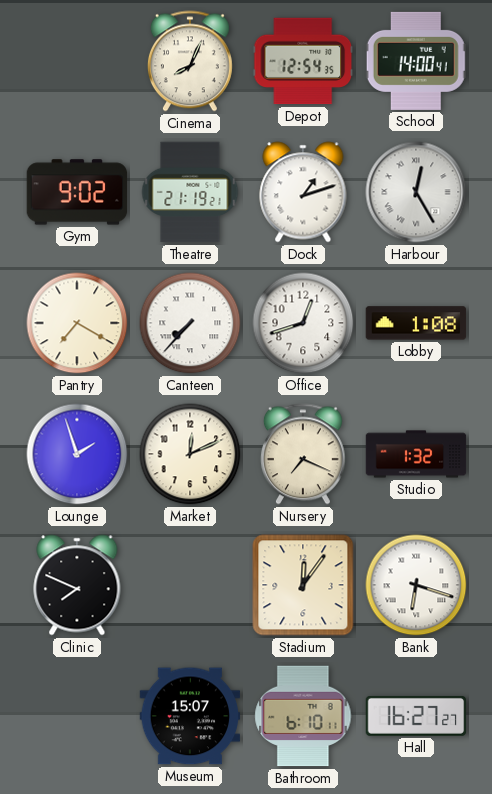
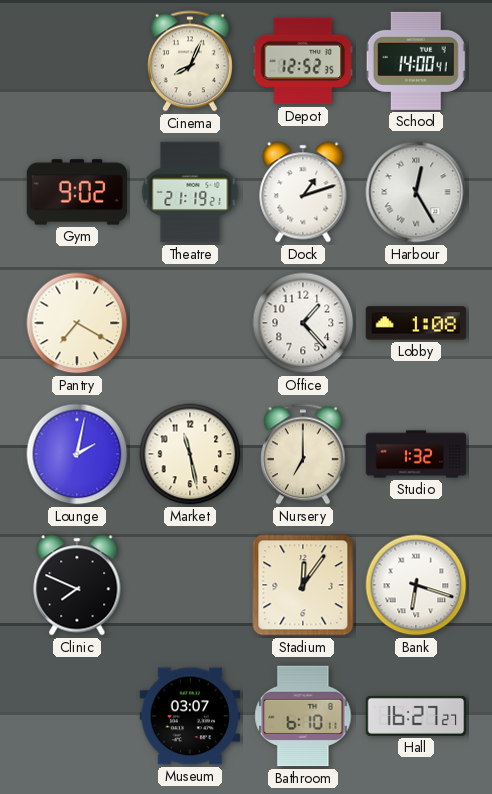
Depot: 12:54 -> 12:52
Canteen: 7:37 -> none
Office: 12:42 -> 1:23
Lounge: 1:57 -> 2:02
Market: 12:11 -> 11:28
Nursery: 7:19 -> 7:00
Museum: 15:07 -> 03:07
